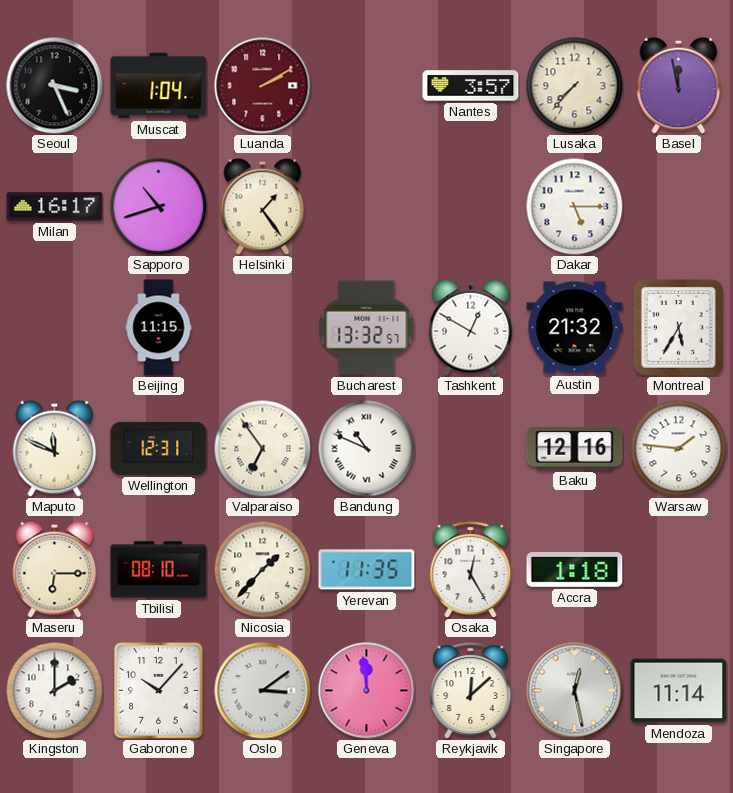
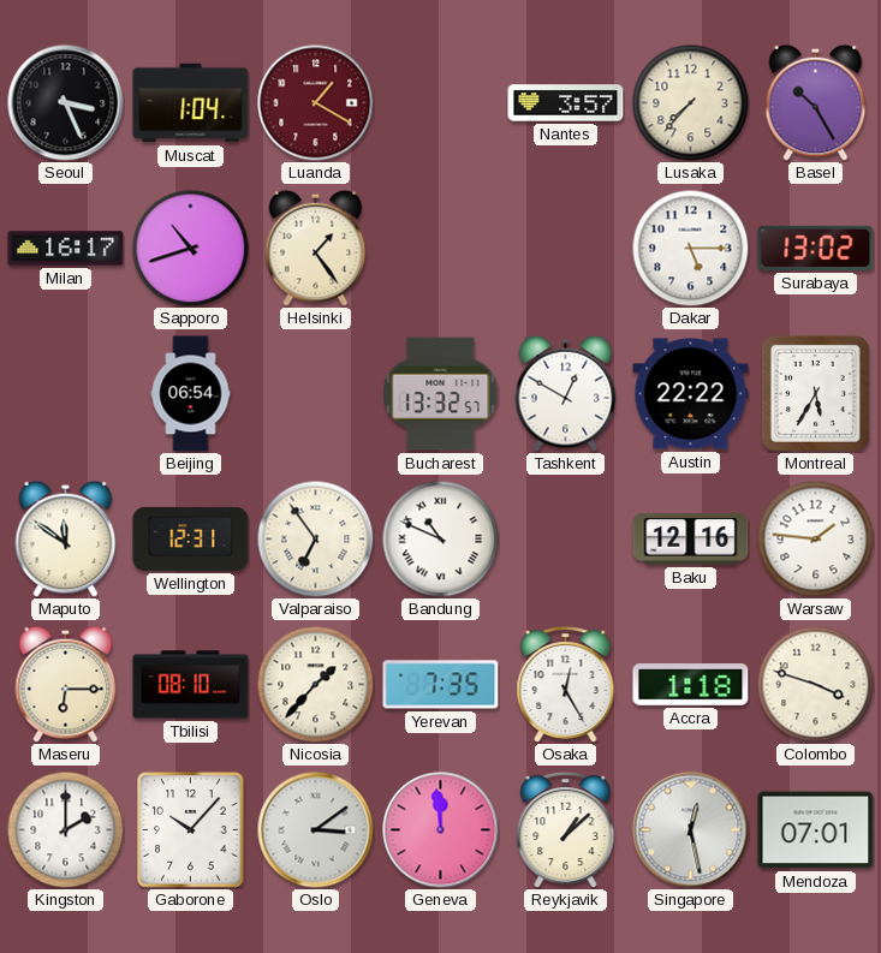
Luanda: 2:10 -> 1:20
Basel: 11:58 -> 10:25
Surabaya: none -> 13:02
Beijing: 11:15 -> 06:54
Austin: 21:32 -> 22:22
Maputo: 11:49 -> 11:51
Yerevan: 11:35 -> 7:35
Colombo: none -> 3:48
Reykjavik: 12:08 -> 1:08
Mendoza: 11:14 -> 07:01
